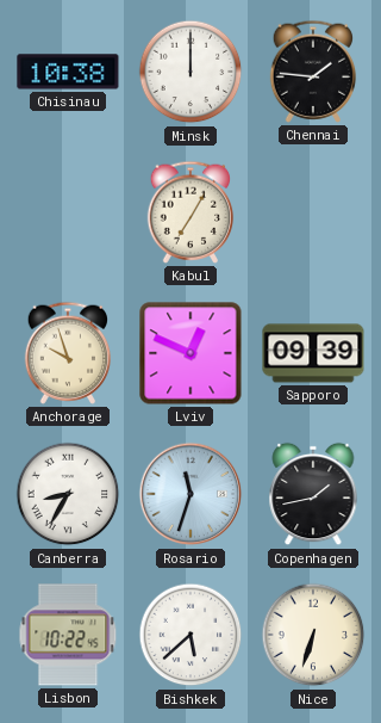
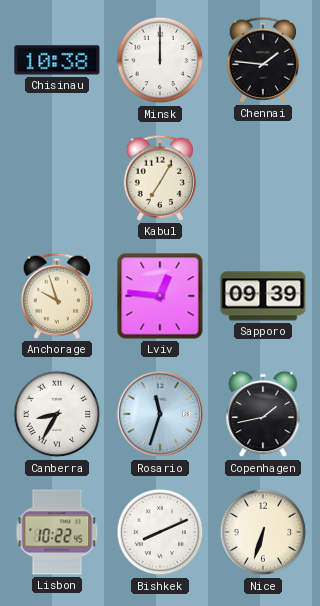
Lviv: 12:49 -> 12:46
Bishkek: 5:38 -> 8:11
